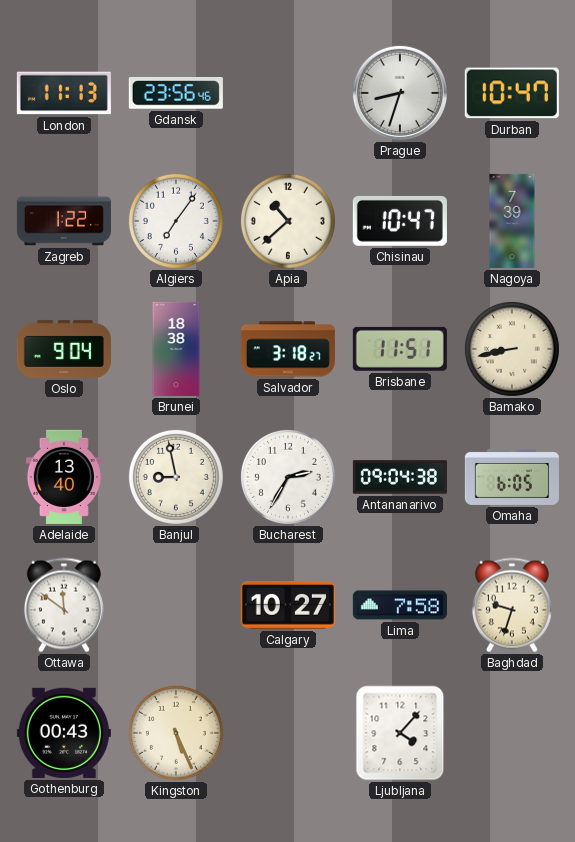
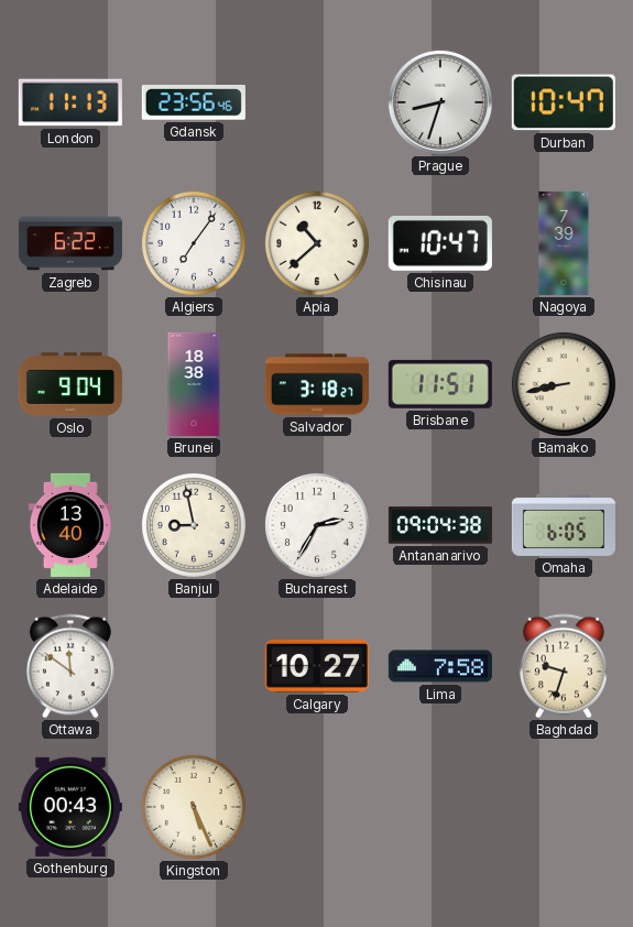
Zagreb: 1:22 -> 6:22
Ljubljana: 4:07 -> none
